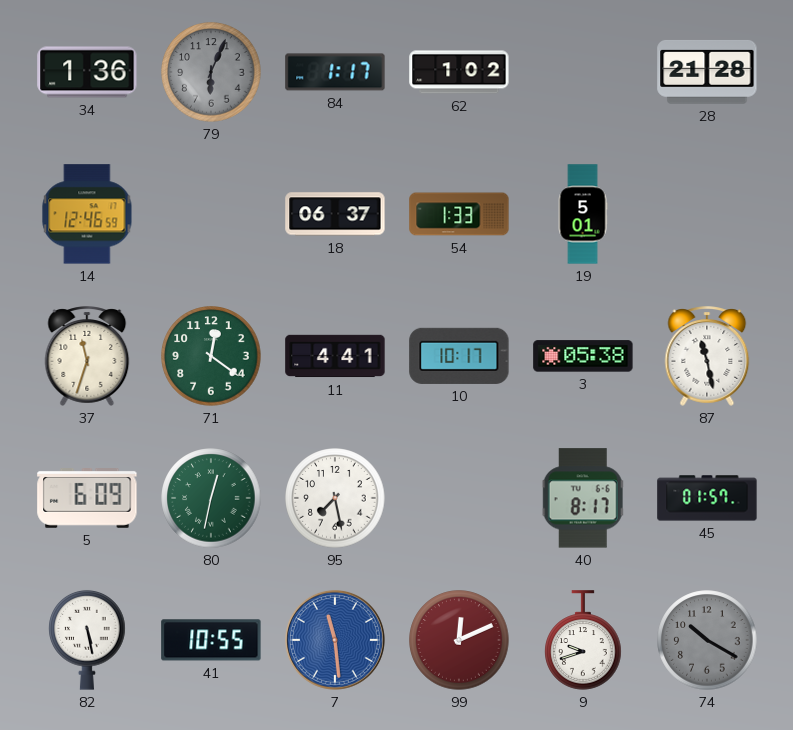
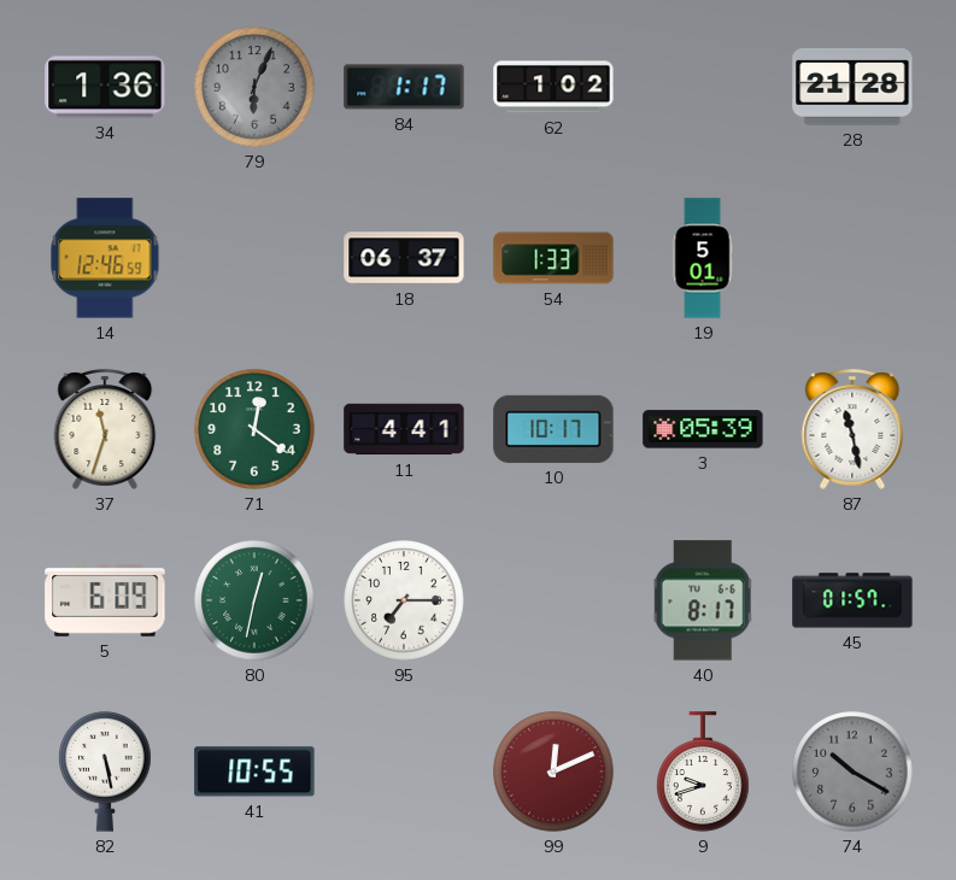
3: 05:38 -> 05:39
95: 7:28 -> 7:15
7: 11:29 -> none
